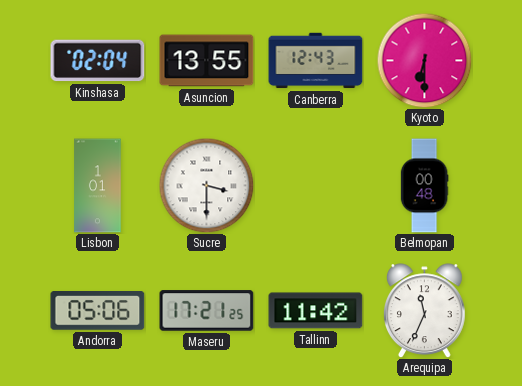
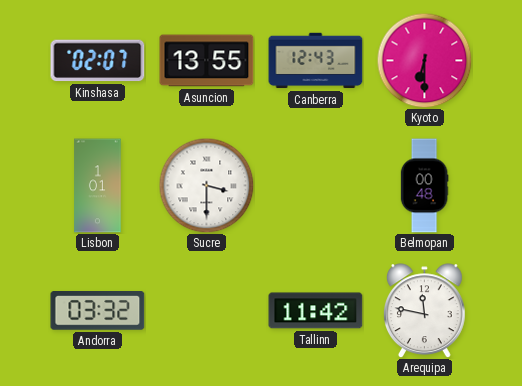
Kinshasa: 02:04 -> 02:07
Andorra: 05:06 -> 03:32
Maseru: 17:21 -> none
Arequipa: 11:34 -> 11:47
